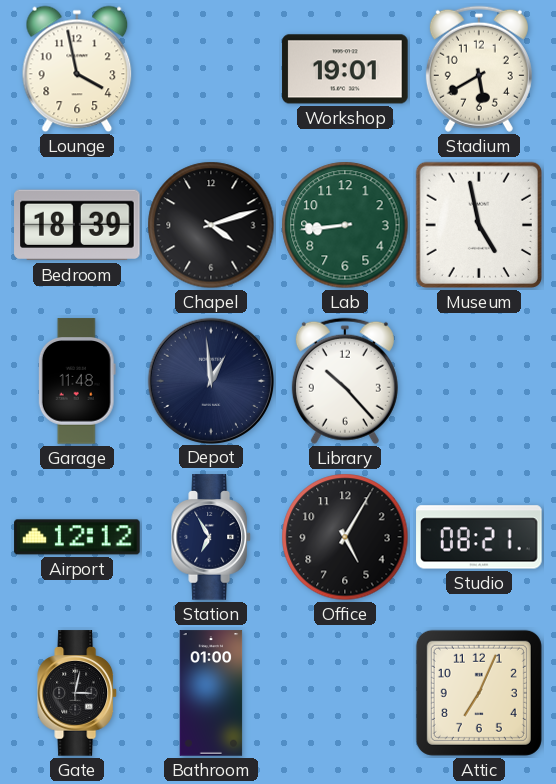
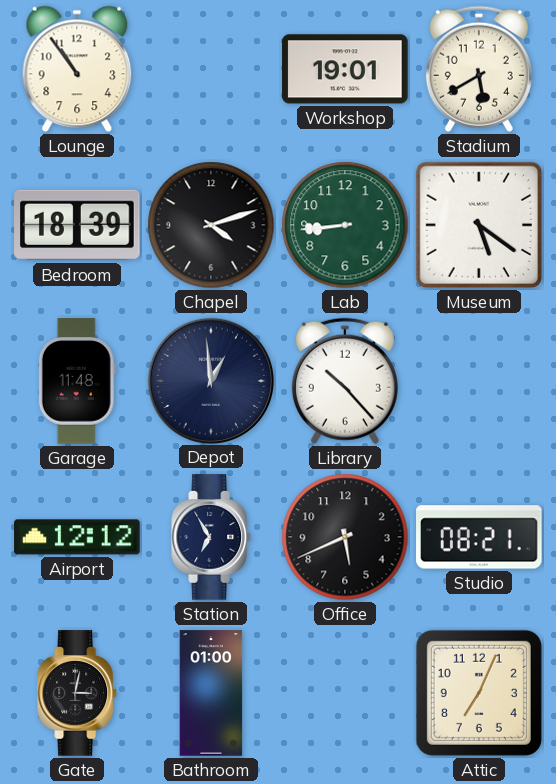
Lounge: 3:58 -> 10:54
Museum: 4:58 -> 5:21
Office: 5:05 -> 5:41
